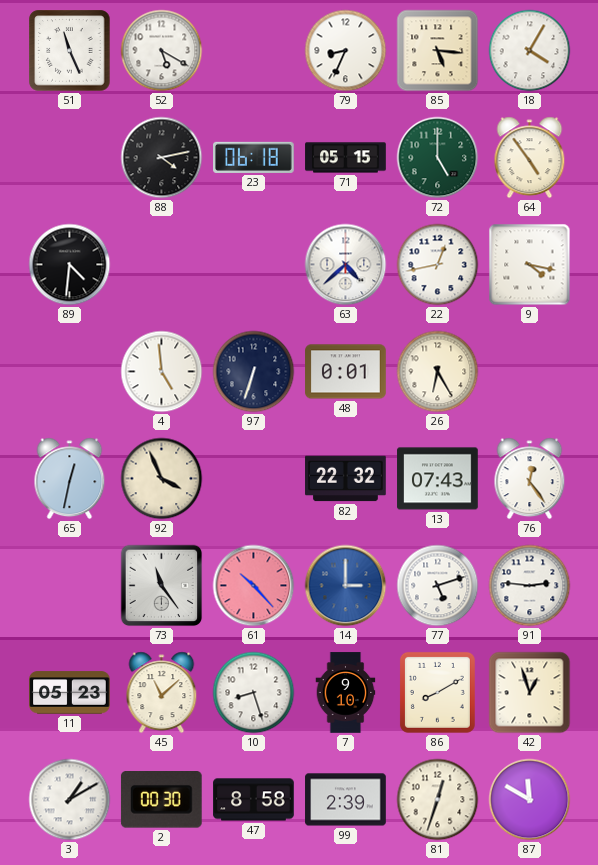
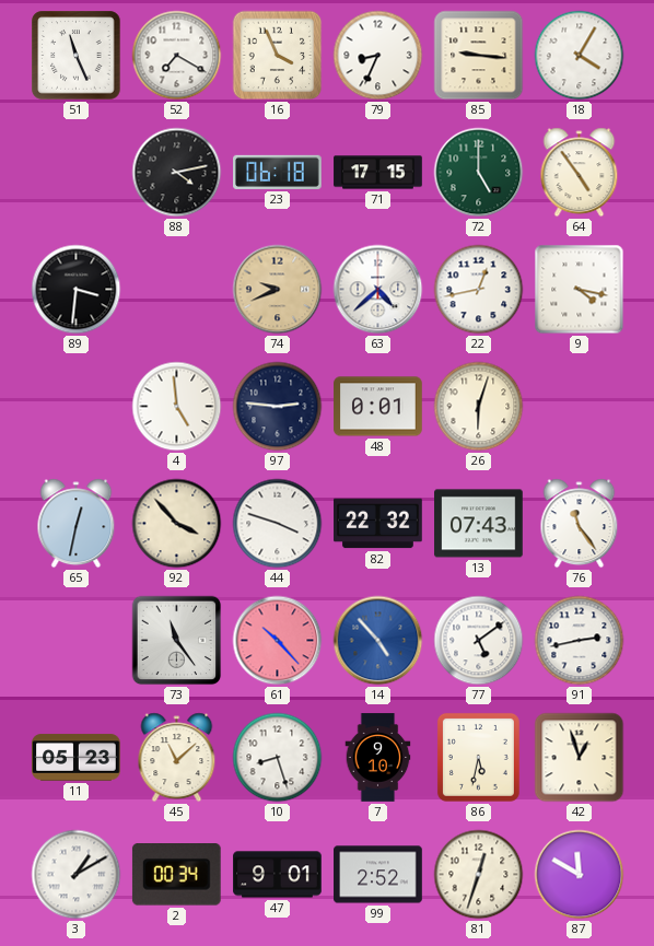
52: 5:20 -> 7:20
16: none -> 3:56
85: 5:16 -> 9:16
71: 05:15 -> 17:15
89: 4:31 -> 3:31
74: none -> 9:41
97: 6:33 -> 2:46
26: 6:25 -> 6:03
92: 3:56 -> 3:53
44: none -> 3:48
76: 12:24 -> 11:24
14: 3:00 -> 4:53
77: 5:12 -> 5:09
91: 2:46 -> 2:43
86: 8:10 -> 5:32
2: 00:30 -> 00:34
47: 8:58 -> 9:01
99: 2:39 -> 2:52
